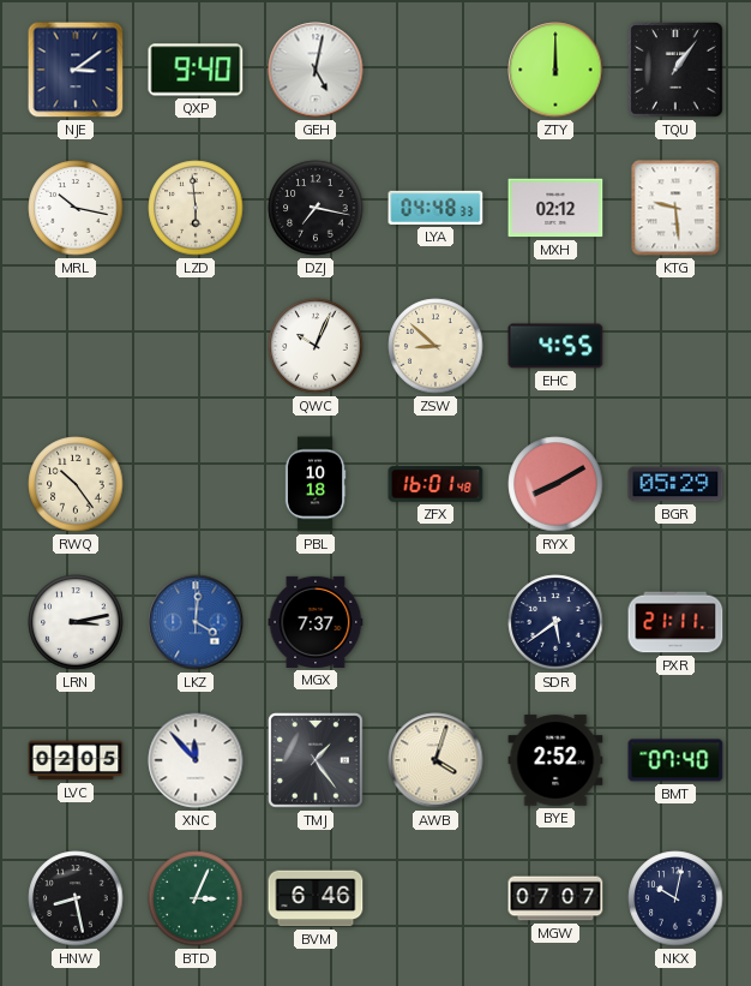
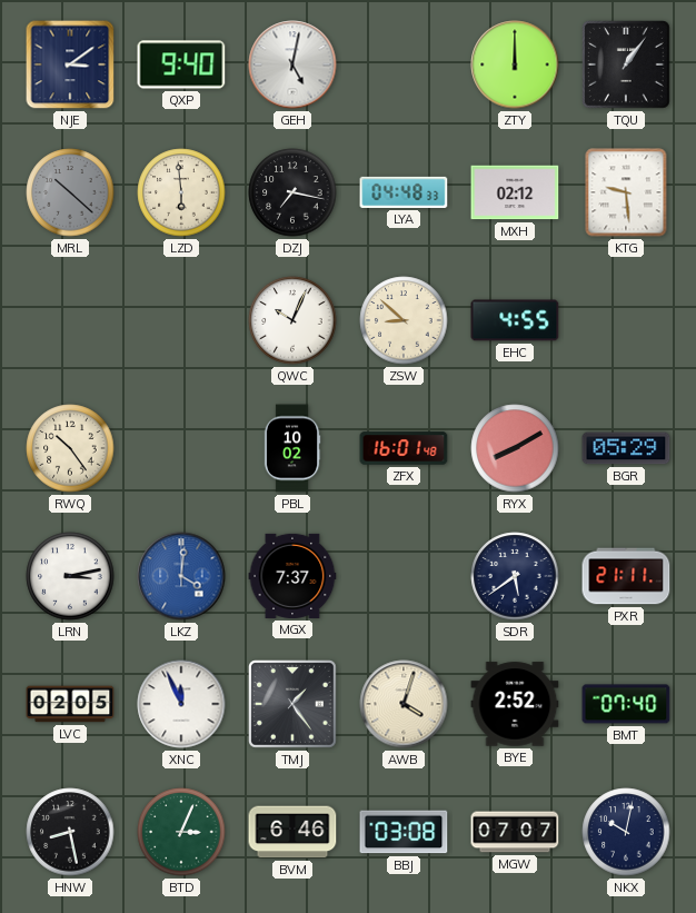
MRL: 10:17 -> 10:22
MRL dial: white -> grey
PBL: 10:18 -> 10:02
XNC: 11:53 -> 11:56
BBJ: none -> 03:08
